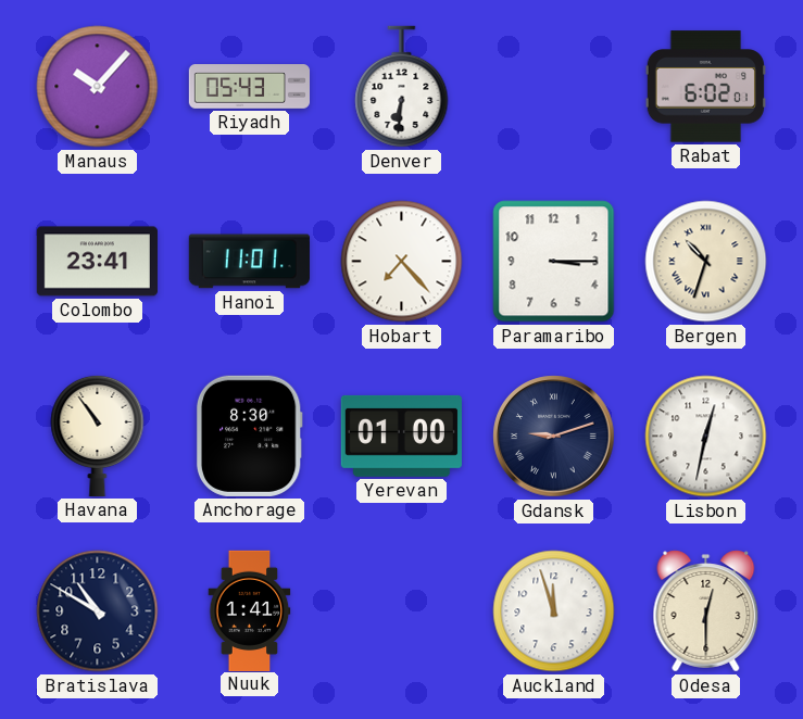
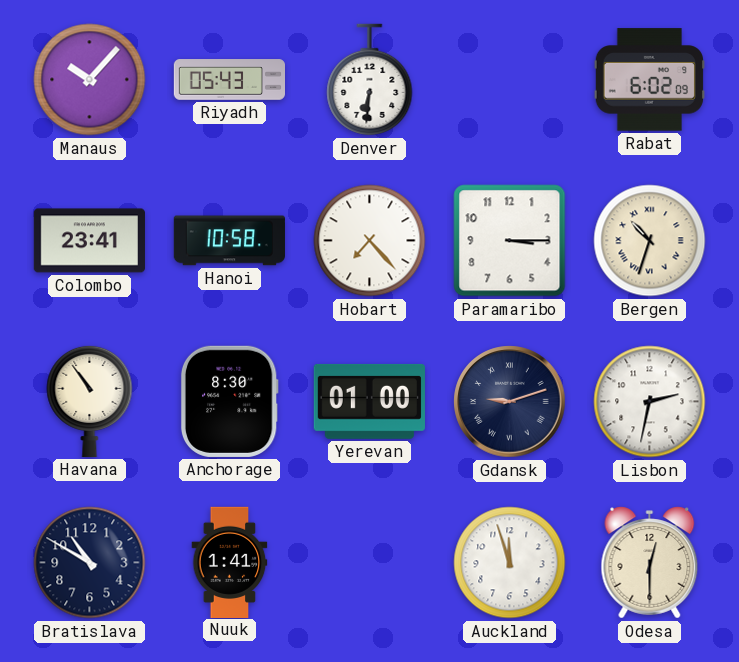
Rabat: 6:02:01 -> 6:02:09
Hanoi: 11:01 -> 10:58
Lisbon: 12:32 -> 2:32
